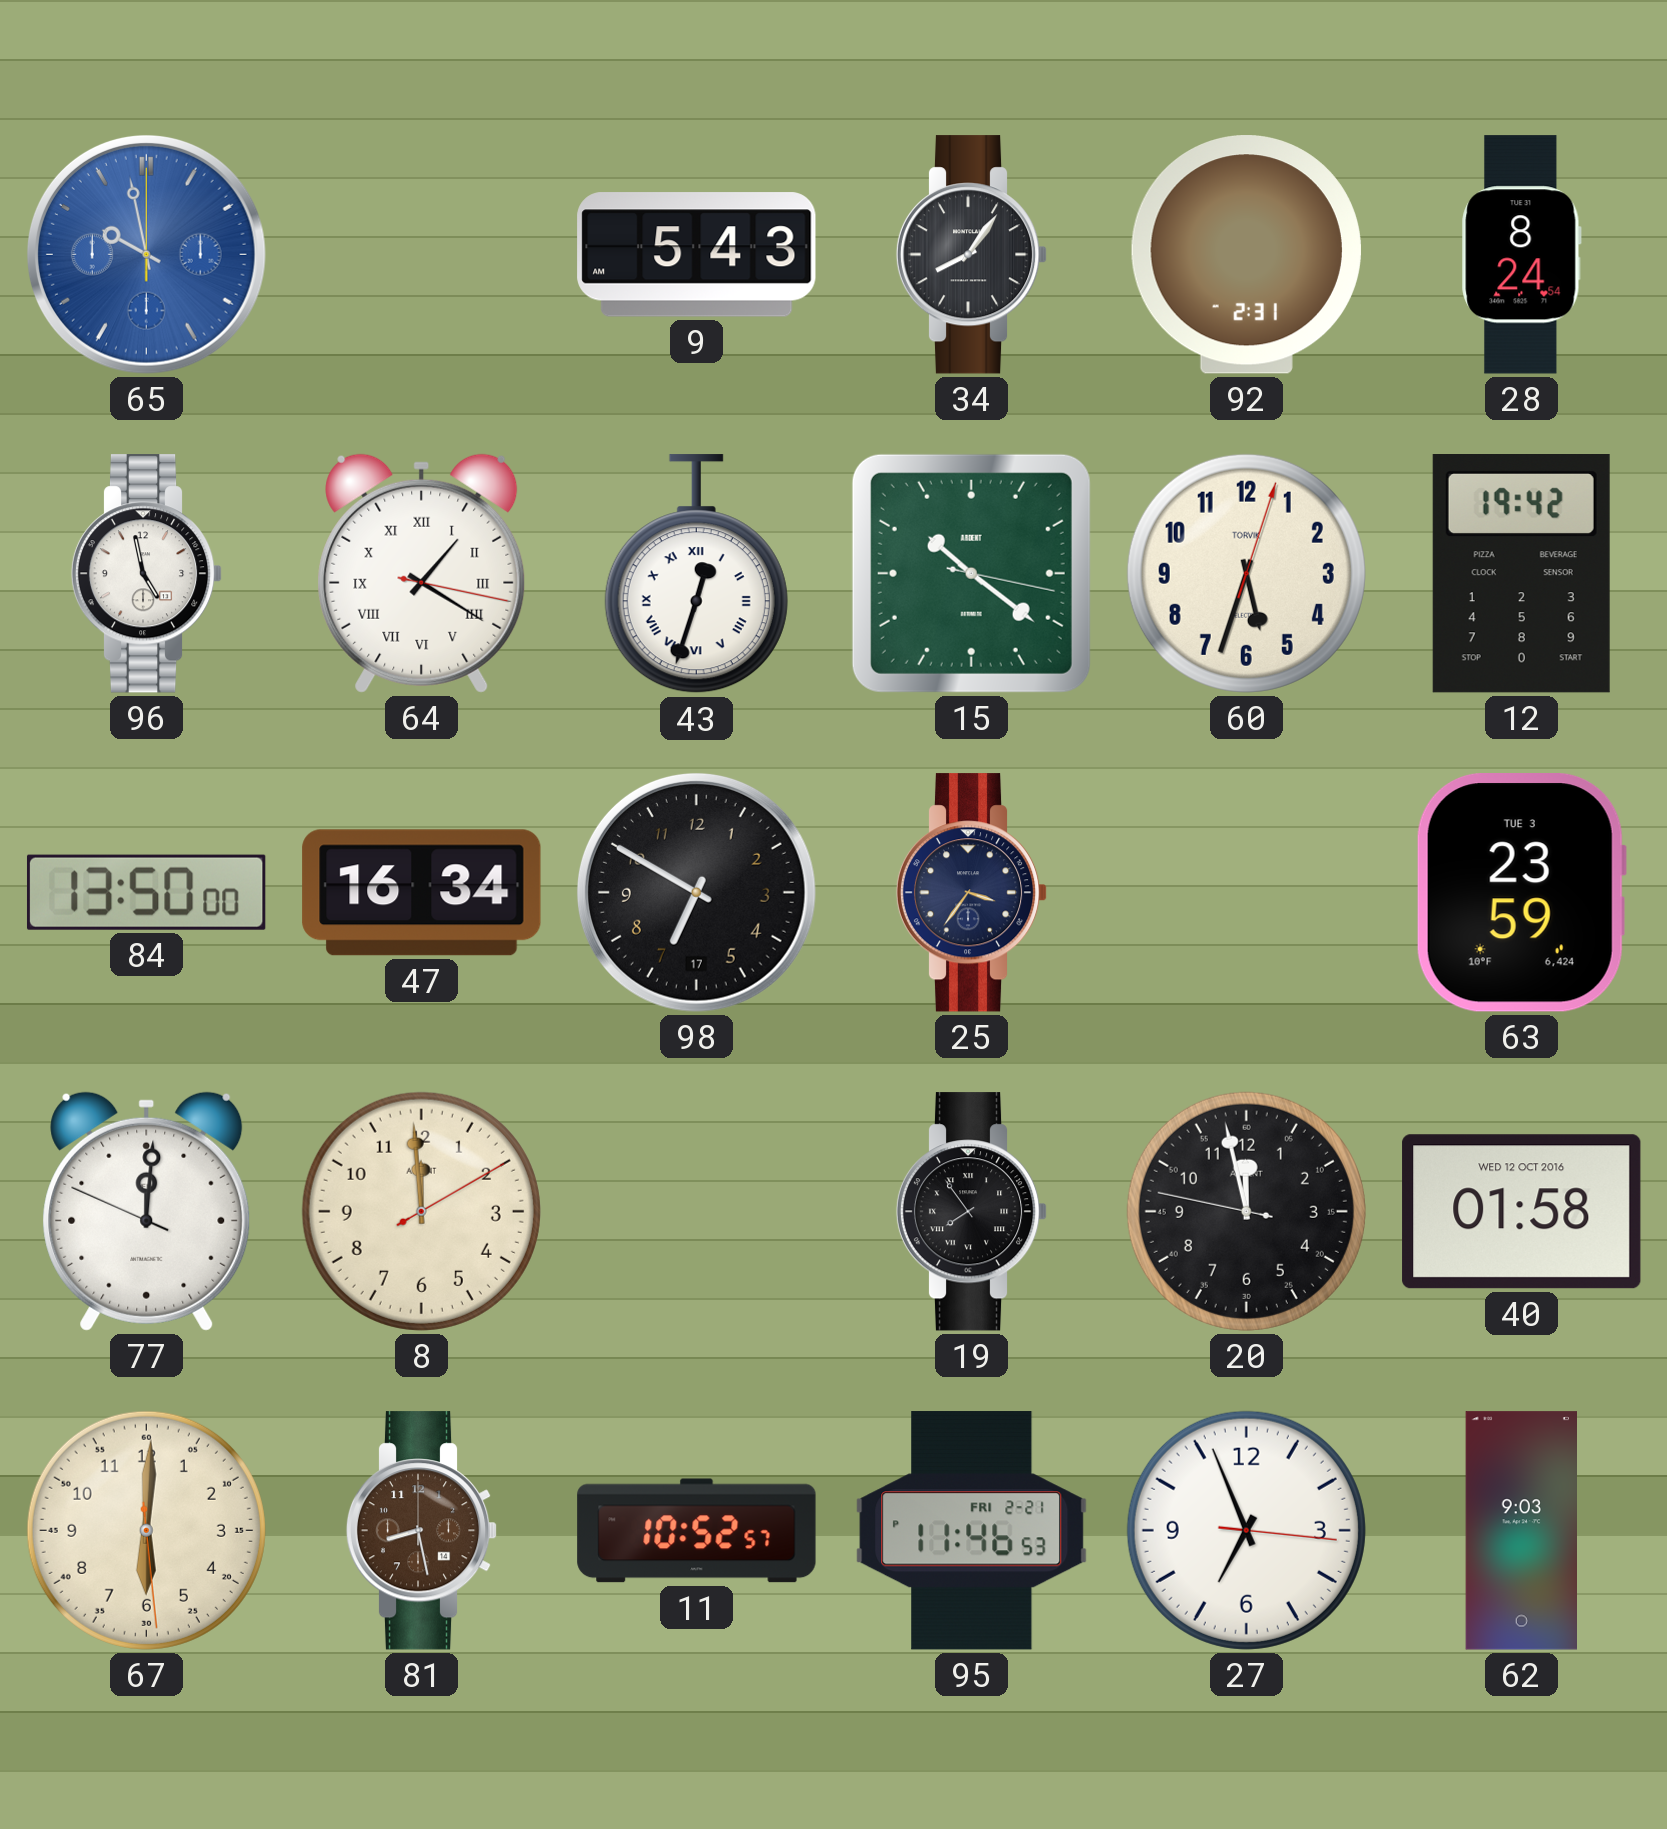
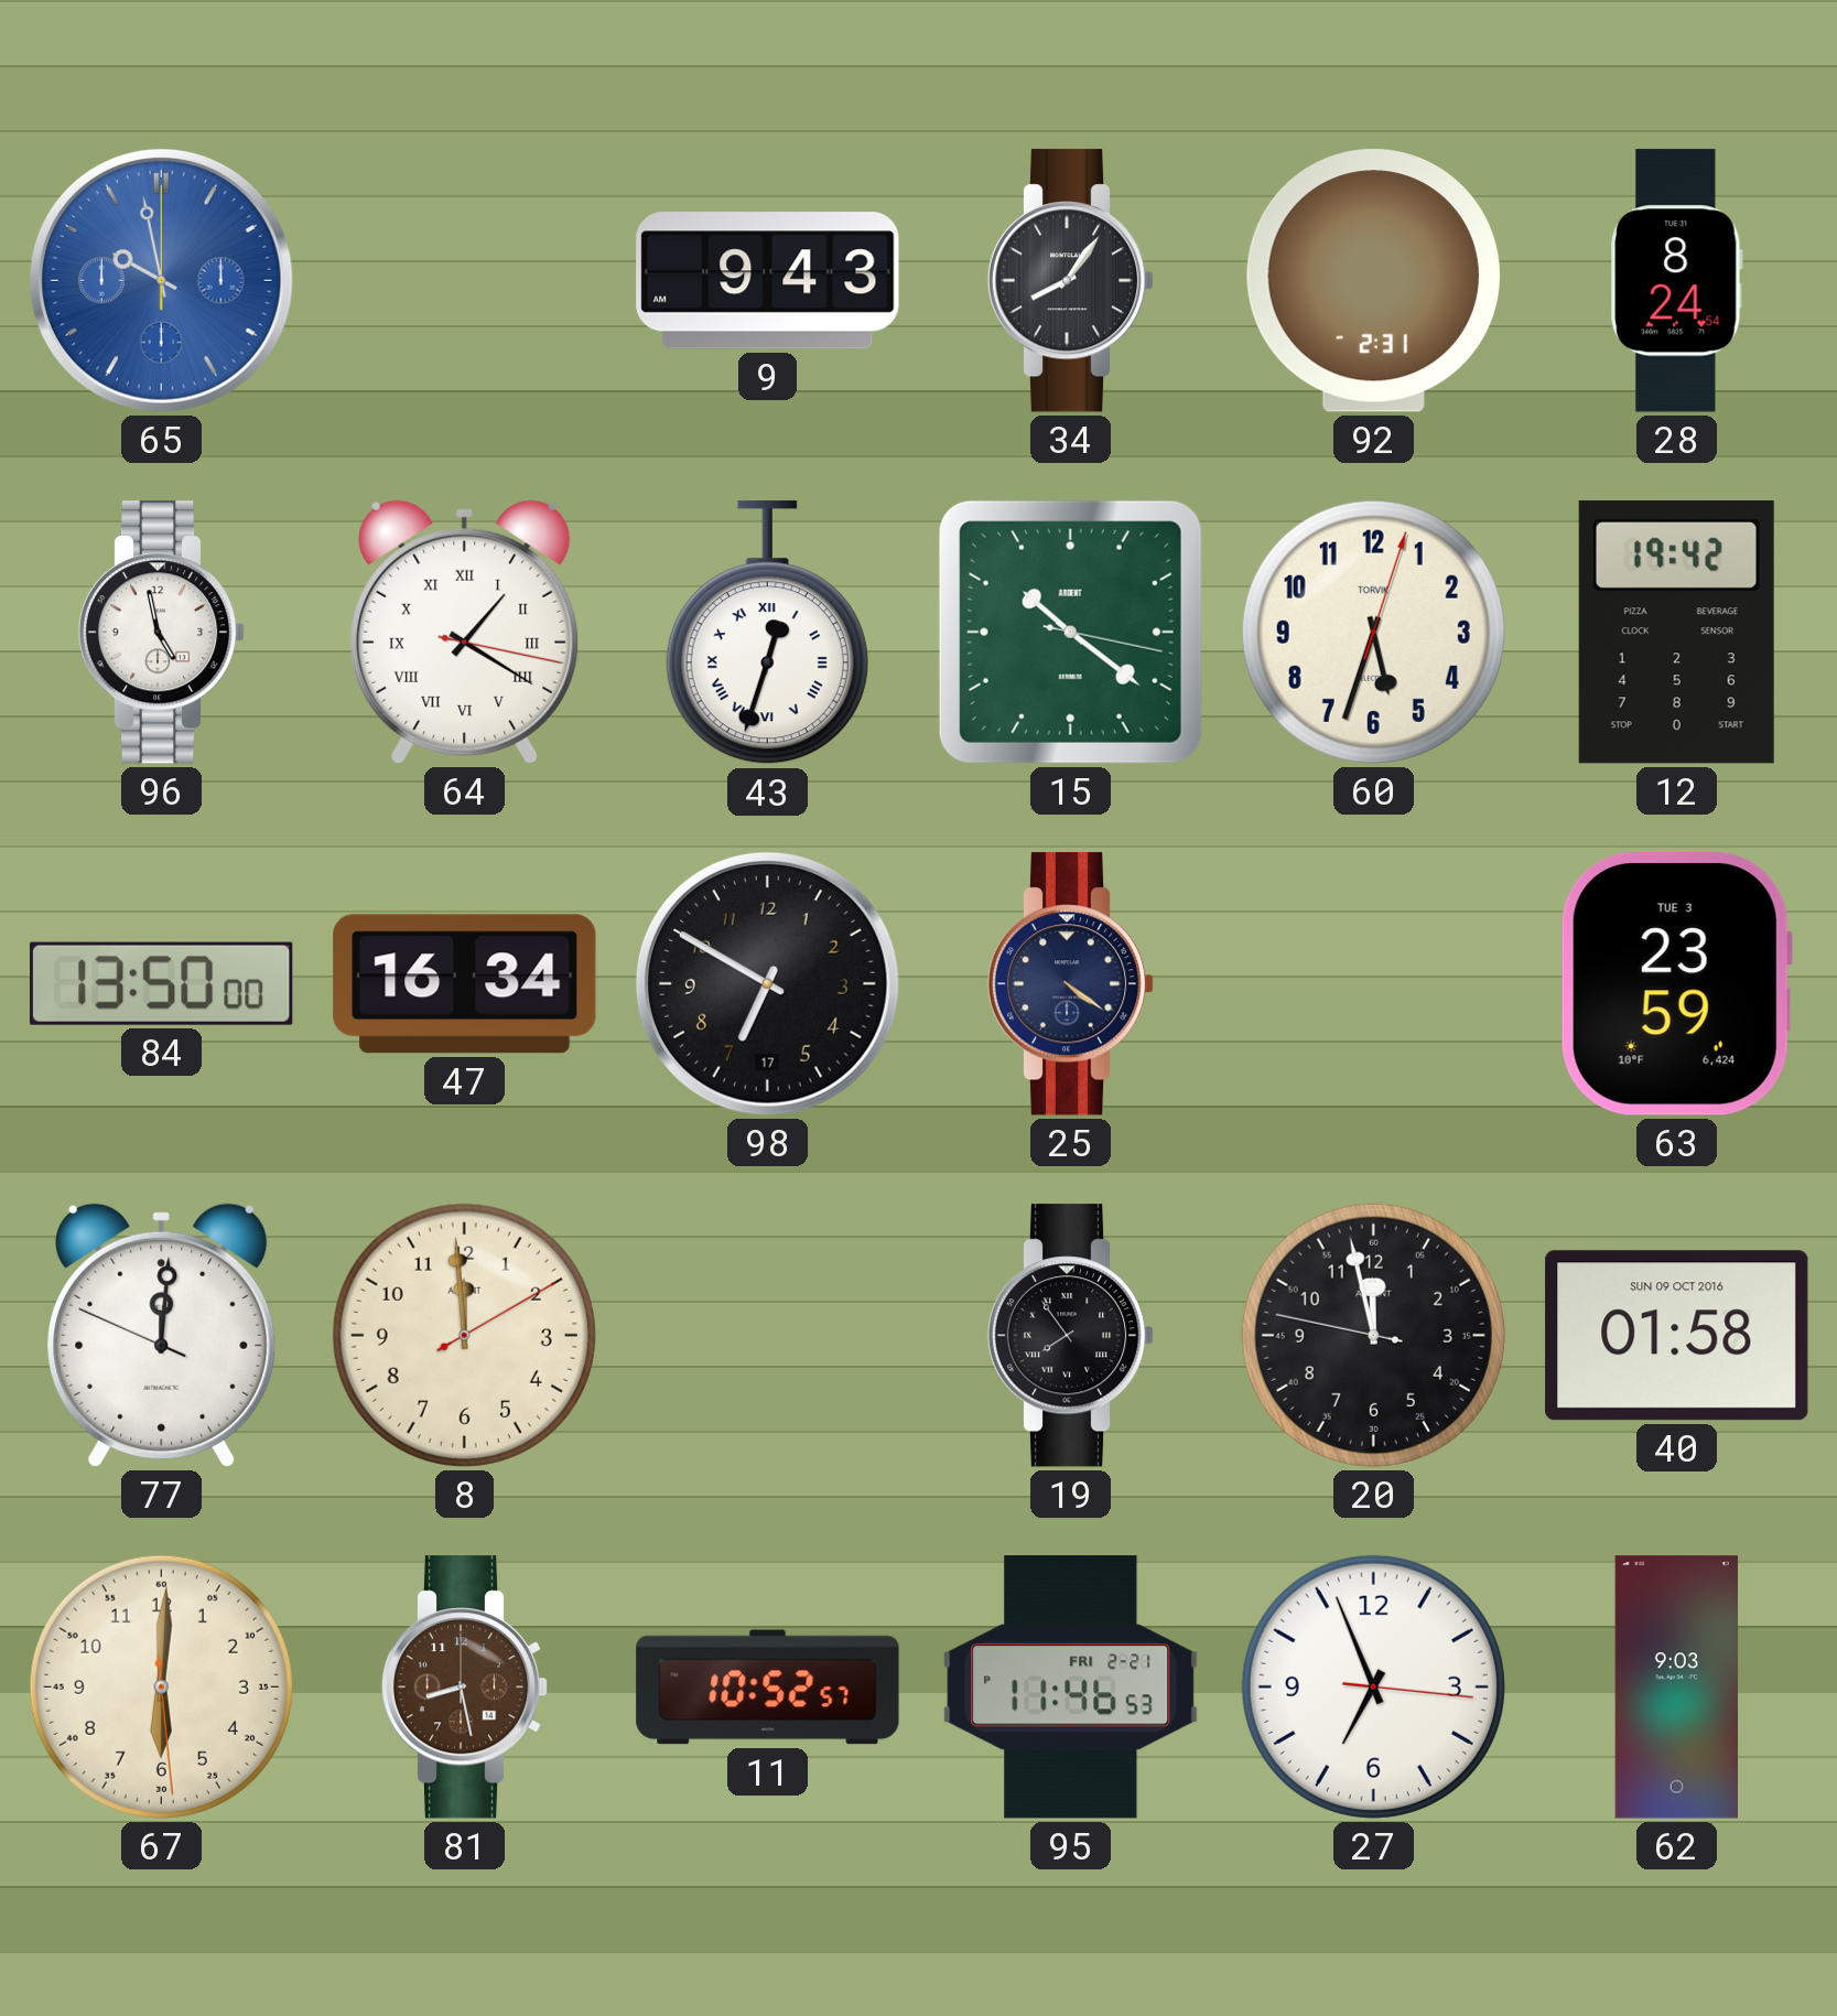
9: 5:43 -> 9:43
25: 3:36 -> 4:21
40 date: WED 12 OCT 2016 -> SUN 09 OCT 2016
